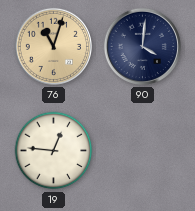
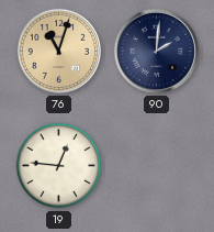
90: 4:01 -> 2:01
